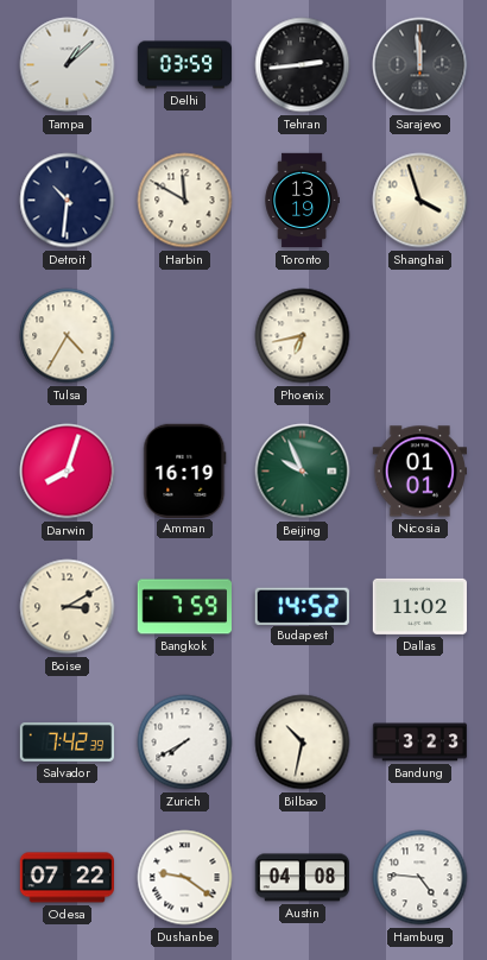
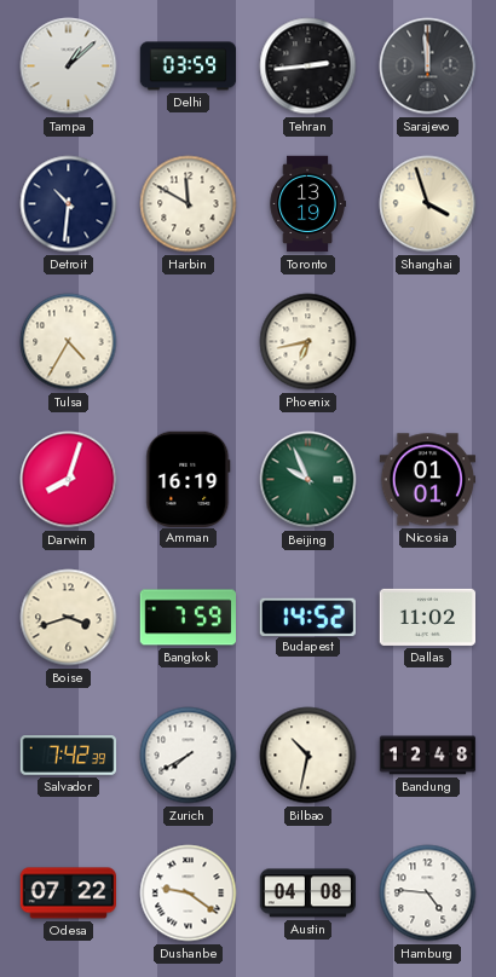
Boise: 3:10 -> 3:42
Bandung: 3:23 -> 12:48
